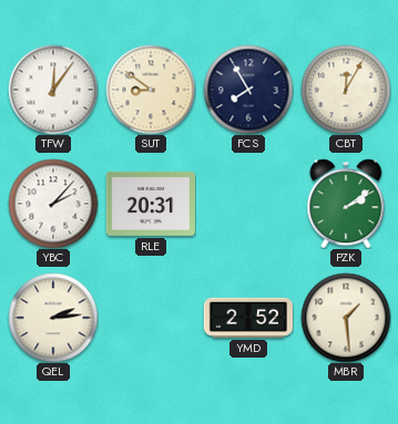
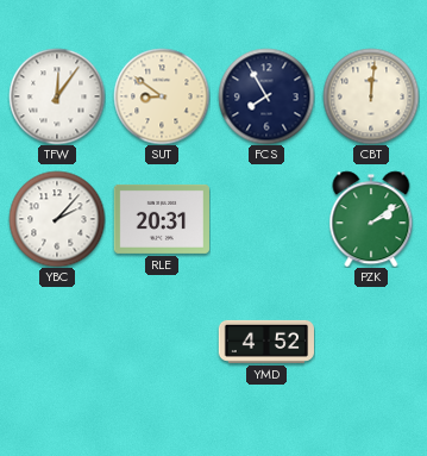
CBT: 12:05 -> 12:01
QEL: 2:14 -> none
YMD: 2:52 -> 4:52
MBR: 1:29 -> none
